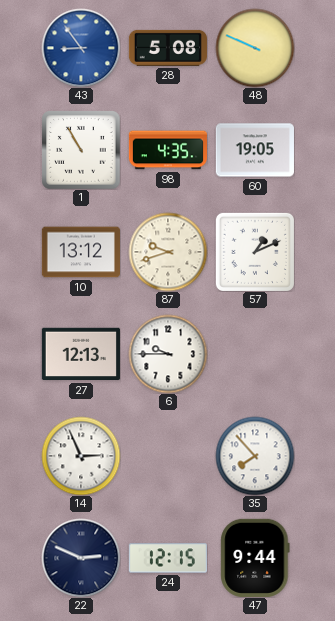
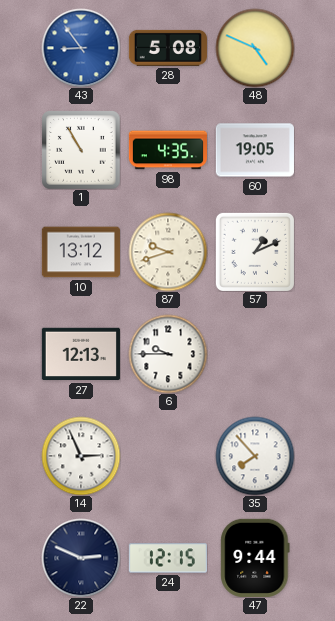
48: 9:49 -> 4:49
